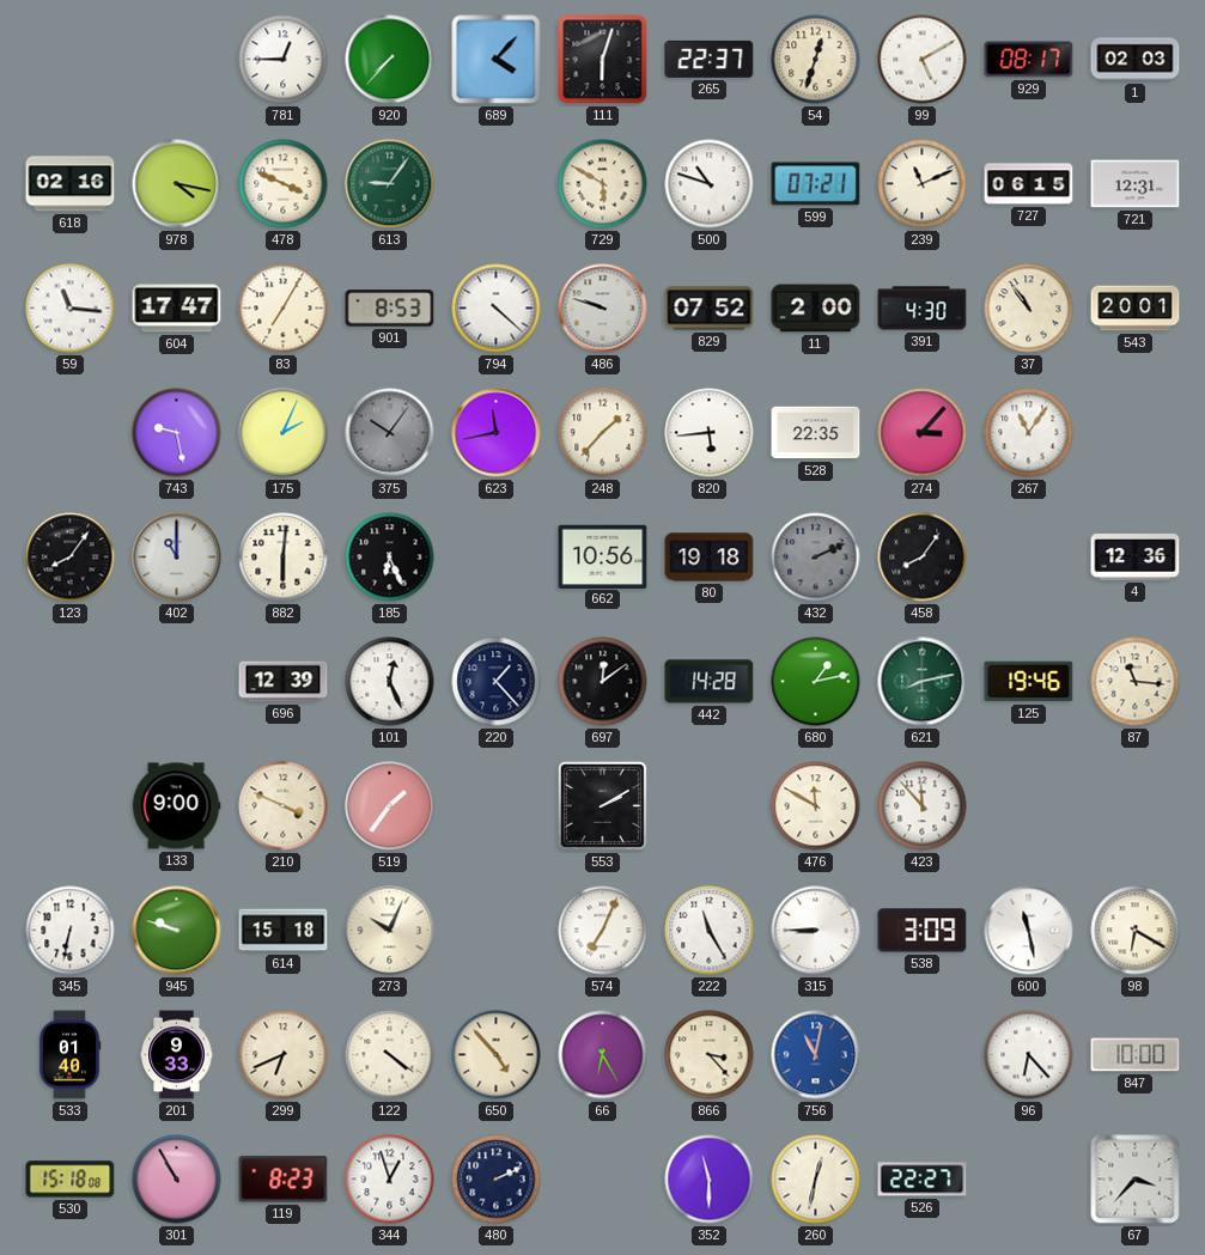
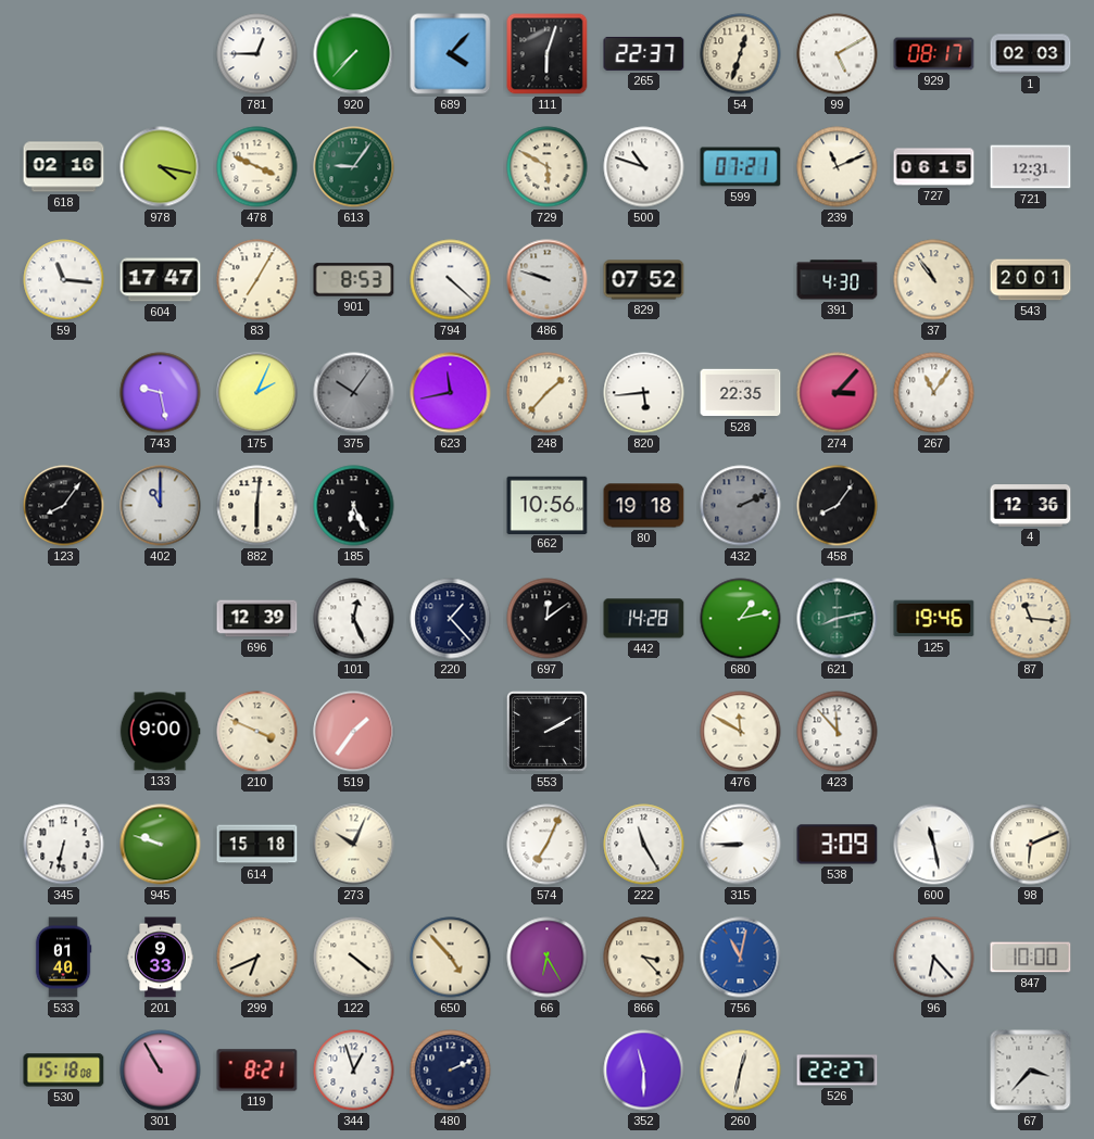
11: 2:00 -> none
98: 6:20 -> 6:11
119: 8:23 -> 8:21
